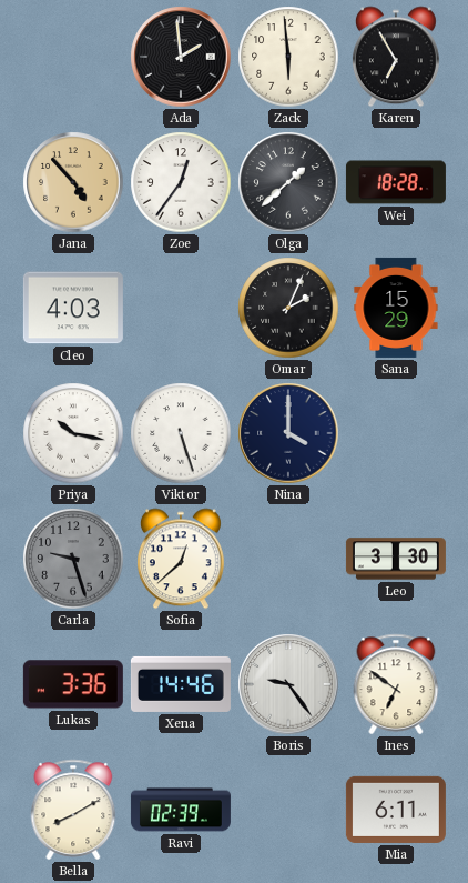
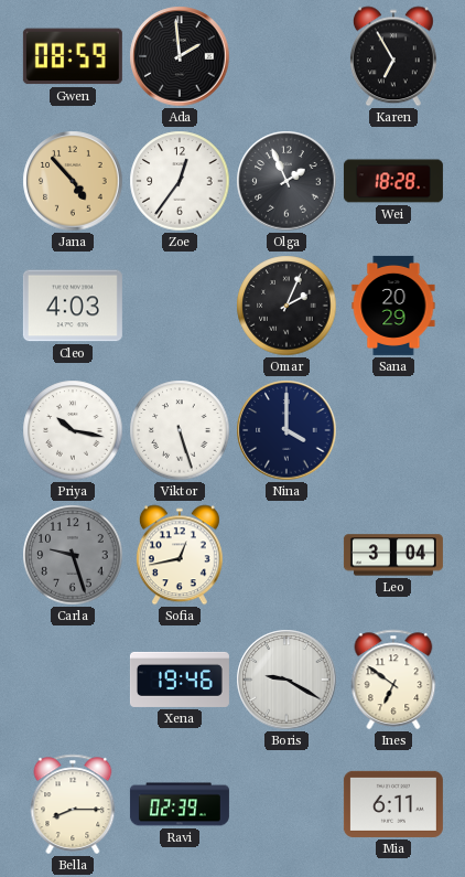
Gwen: none -> 08:59
Zack: 5:59 -> none
Olga: 1:38 -> 1:56
Sana: 15:29 -> 20:29
Sofia: 12:38 -> 12:43
Leo: 3:30 -> 3:04
Lukas: 3:36 -> none
Xena: 14:46 -> 19:46
Boris: 9:24 -> 9:20
Bella: 8:10 -> 8:15
